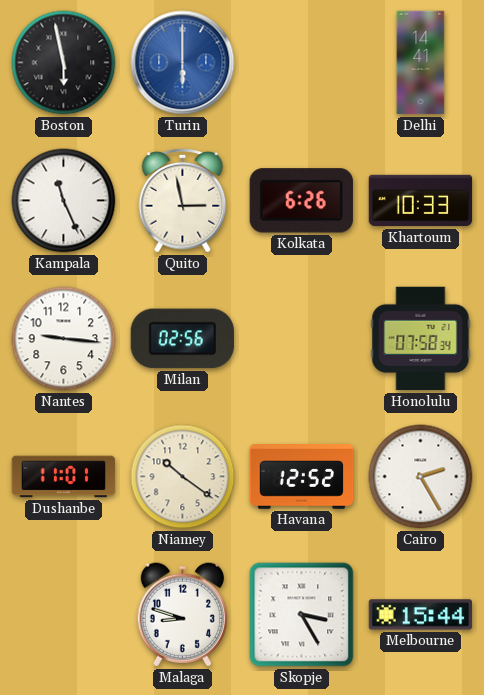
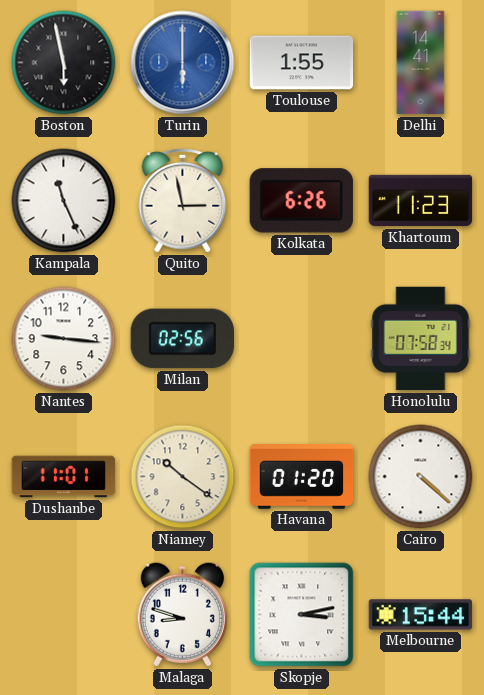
Toulouse: none -> 1:55
Khartoum: 10:33 -> 11:23
Havana: 12:52 -> 01:20
Cairo: 2:25 -> 4:22
Skopje: 3:25 -> 3:13
